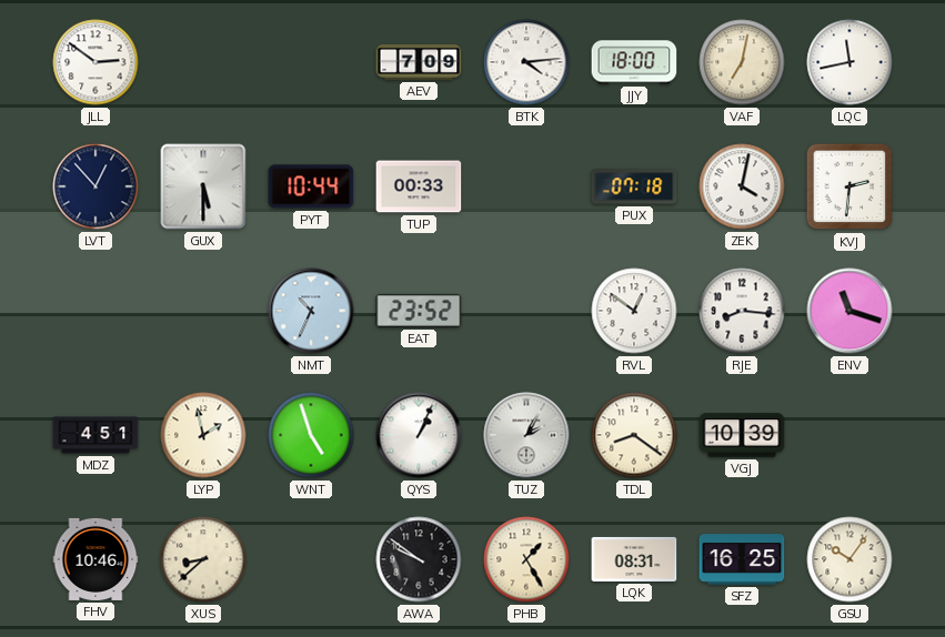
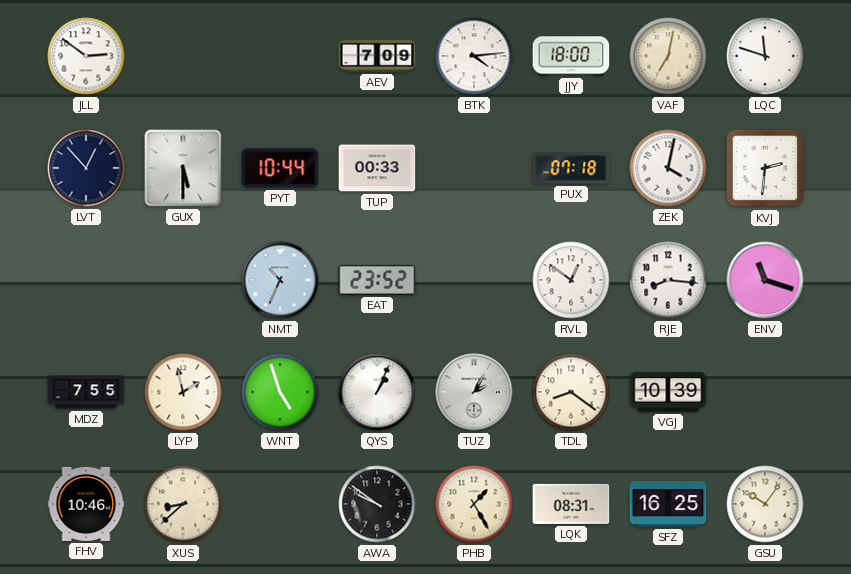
LQC: 11:43 -> 11:48
MDZ: 4:51 -> 7:55
